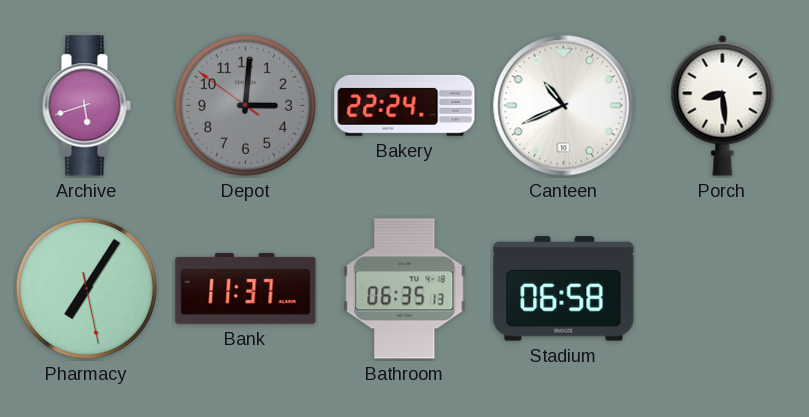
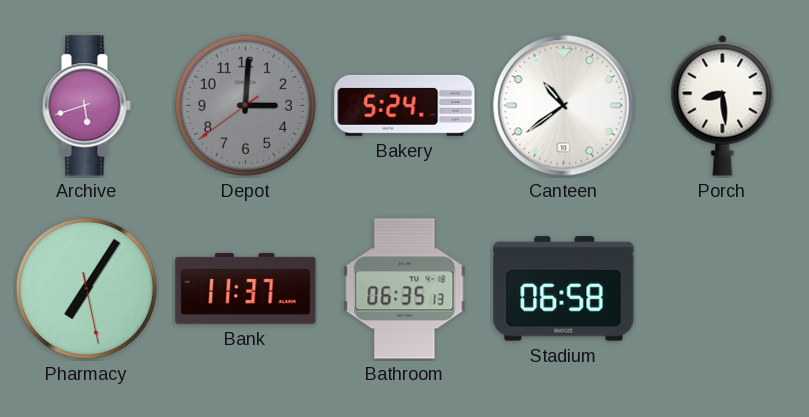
Depot: 3:00:51 -> 3:00:39
Bakery: 22:24 -> 5:24
Canteen: 10:41 -> 10:39
